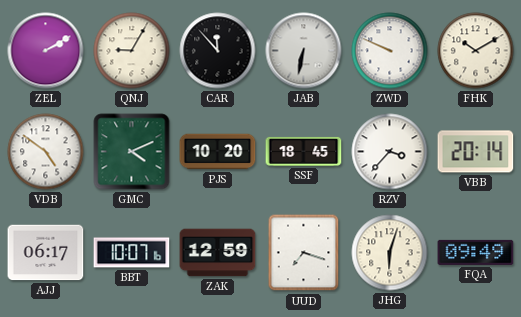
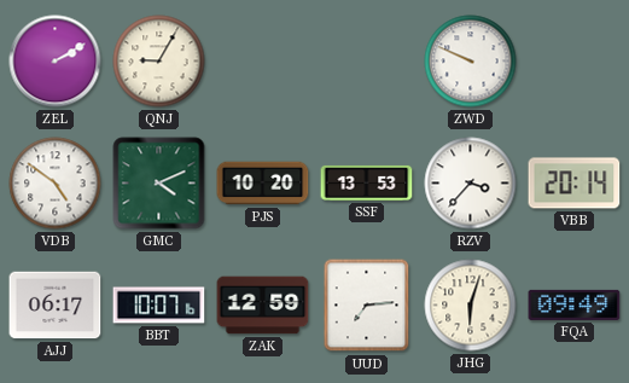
CAR: 11:53 -> none
JAB: 6:32 -> none
FHK: 10:10 -> none
SSF: 18:45 -> 13:53
UUD: 7:18 -> 7:14
